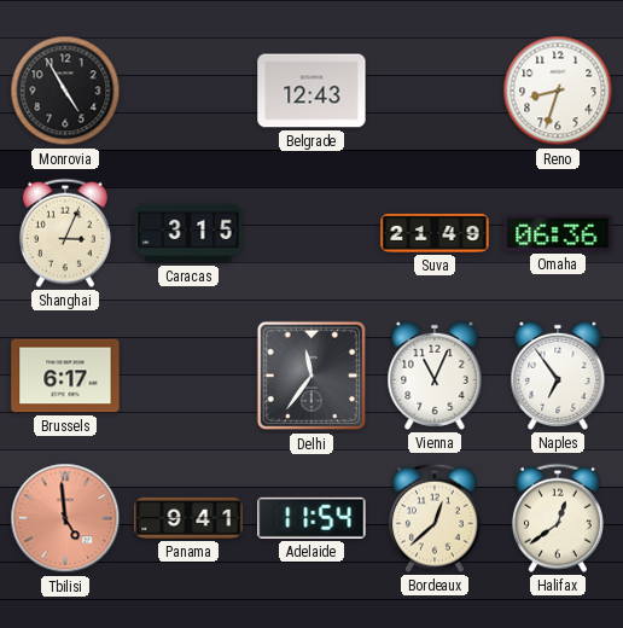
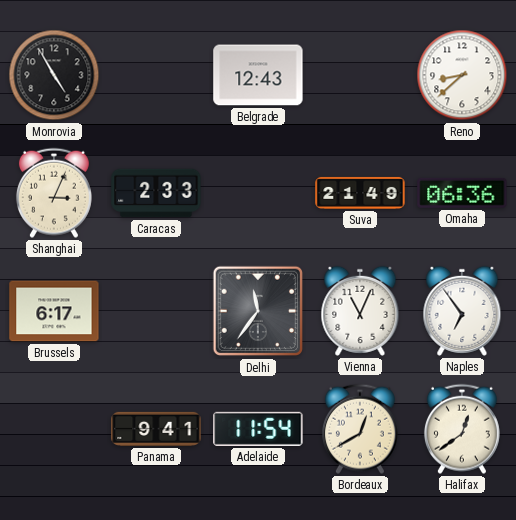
Reno: 8:33 -> 8:38
Caracas: 3:15 -> 2:33
Tbilisi: 4:59 -> none
Bordeaux: 12:38 -> 12:40
